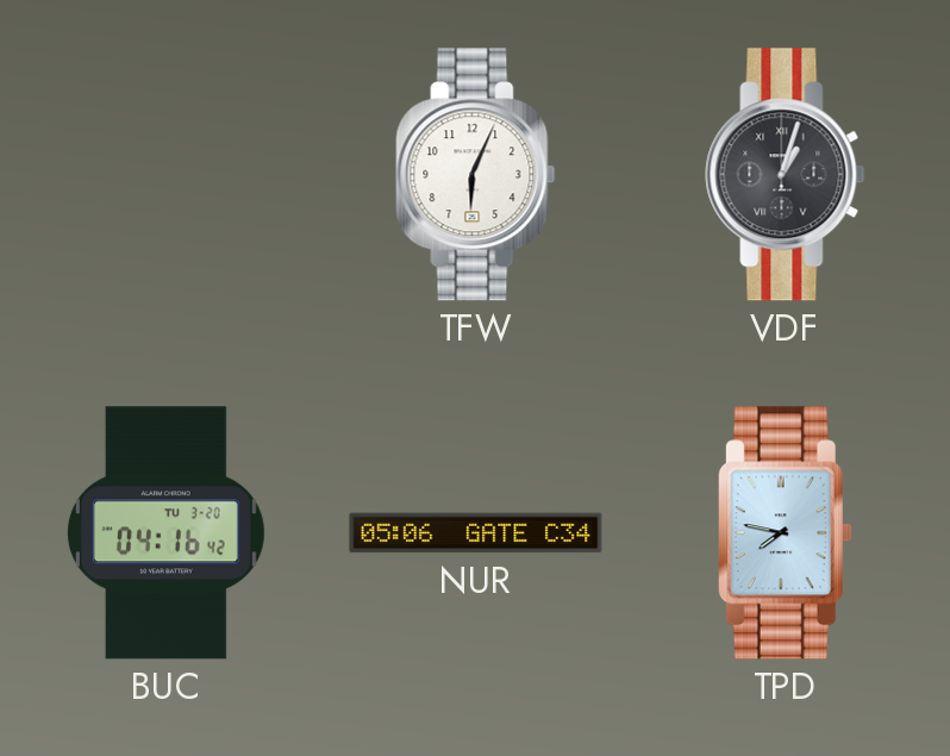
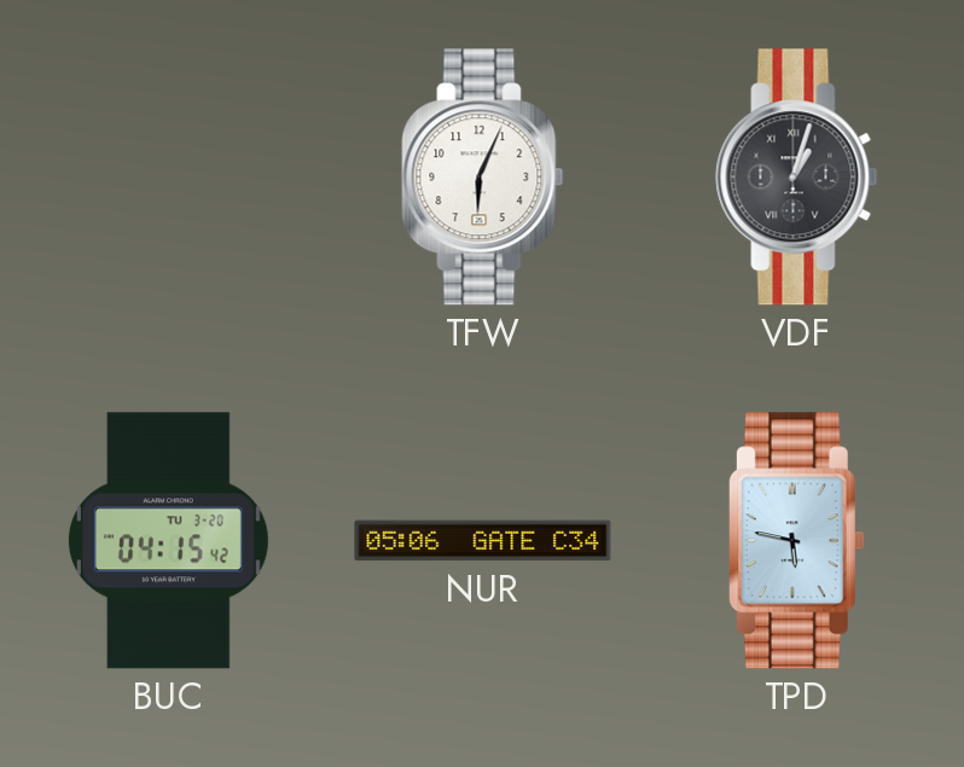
BUC: 04:16 -> 04:15
TPD: 7:47 -> 5:47
